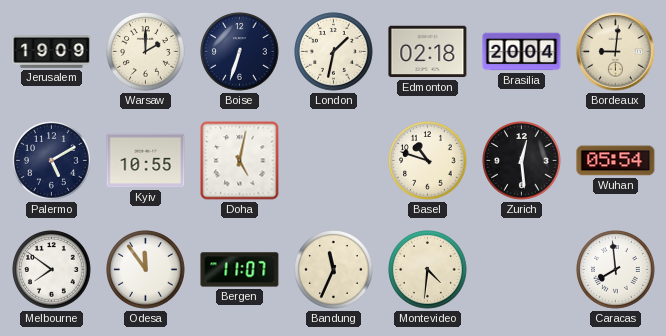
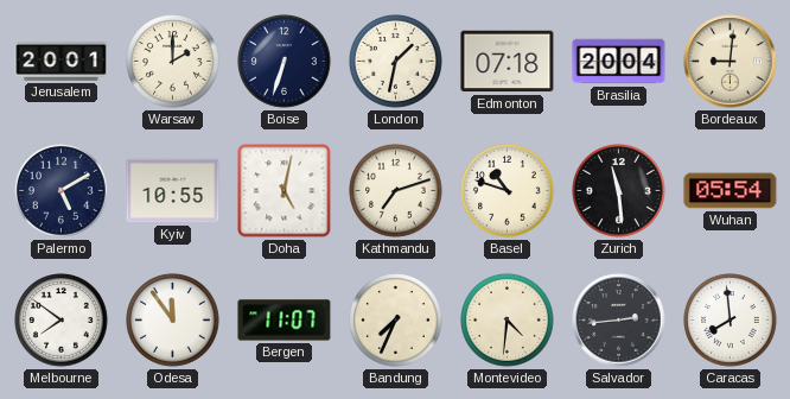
Jerusalem: 19:09 -> 20:01
Edmonton: 02:18 -> 07:18
Kathmandu: none -> 7:12
Zurich: 12:29 -> 11:29
Bandung: 11:34 -> 7:34
Salvador: none -> 2:44
